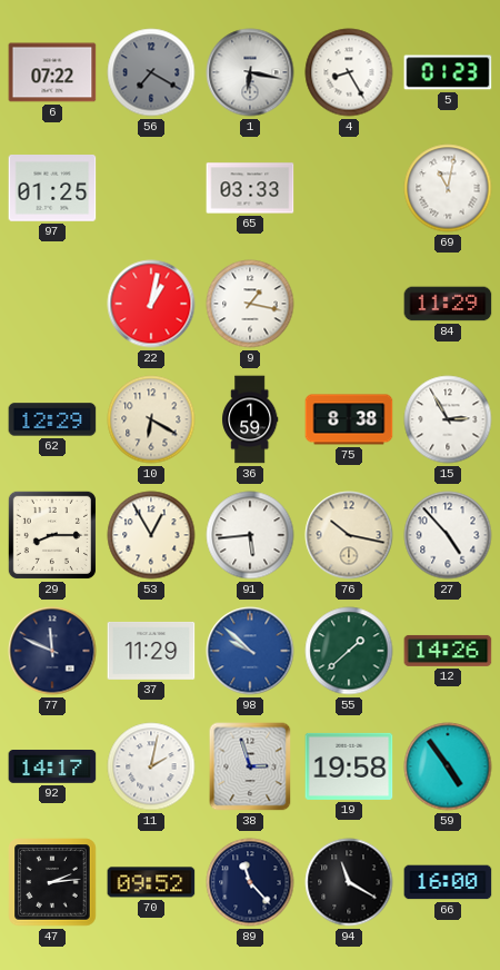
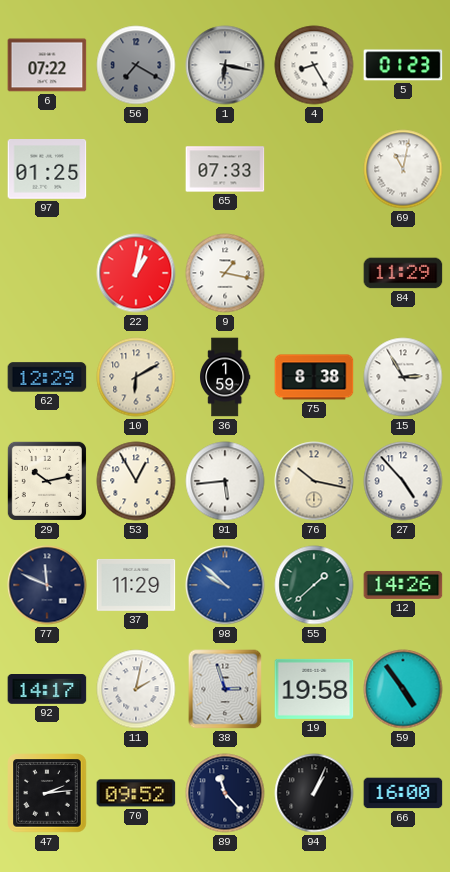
65: 03:33 -> 07:33
10: 6:20 -> 6:10
29: 8:15 -> 10:13
94: 11:20 -> 1:04
